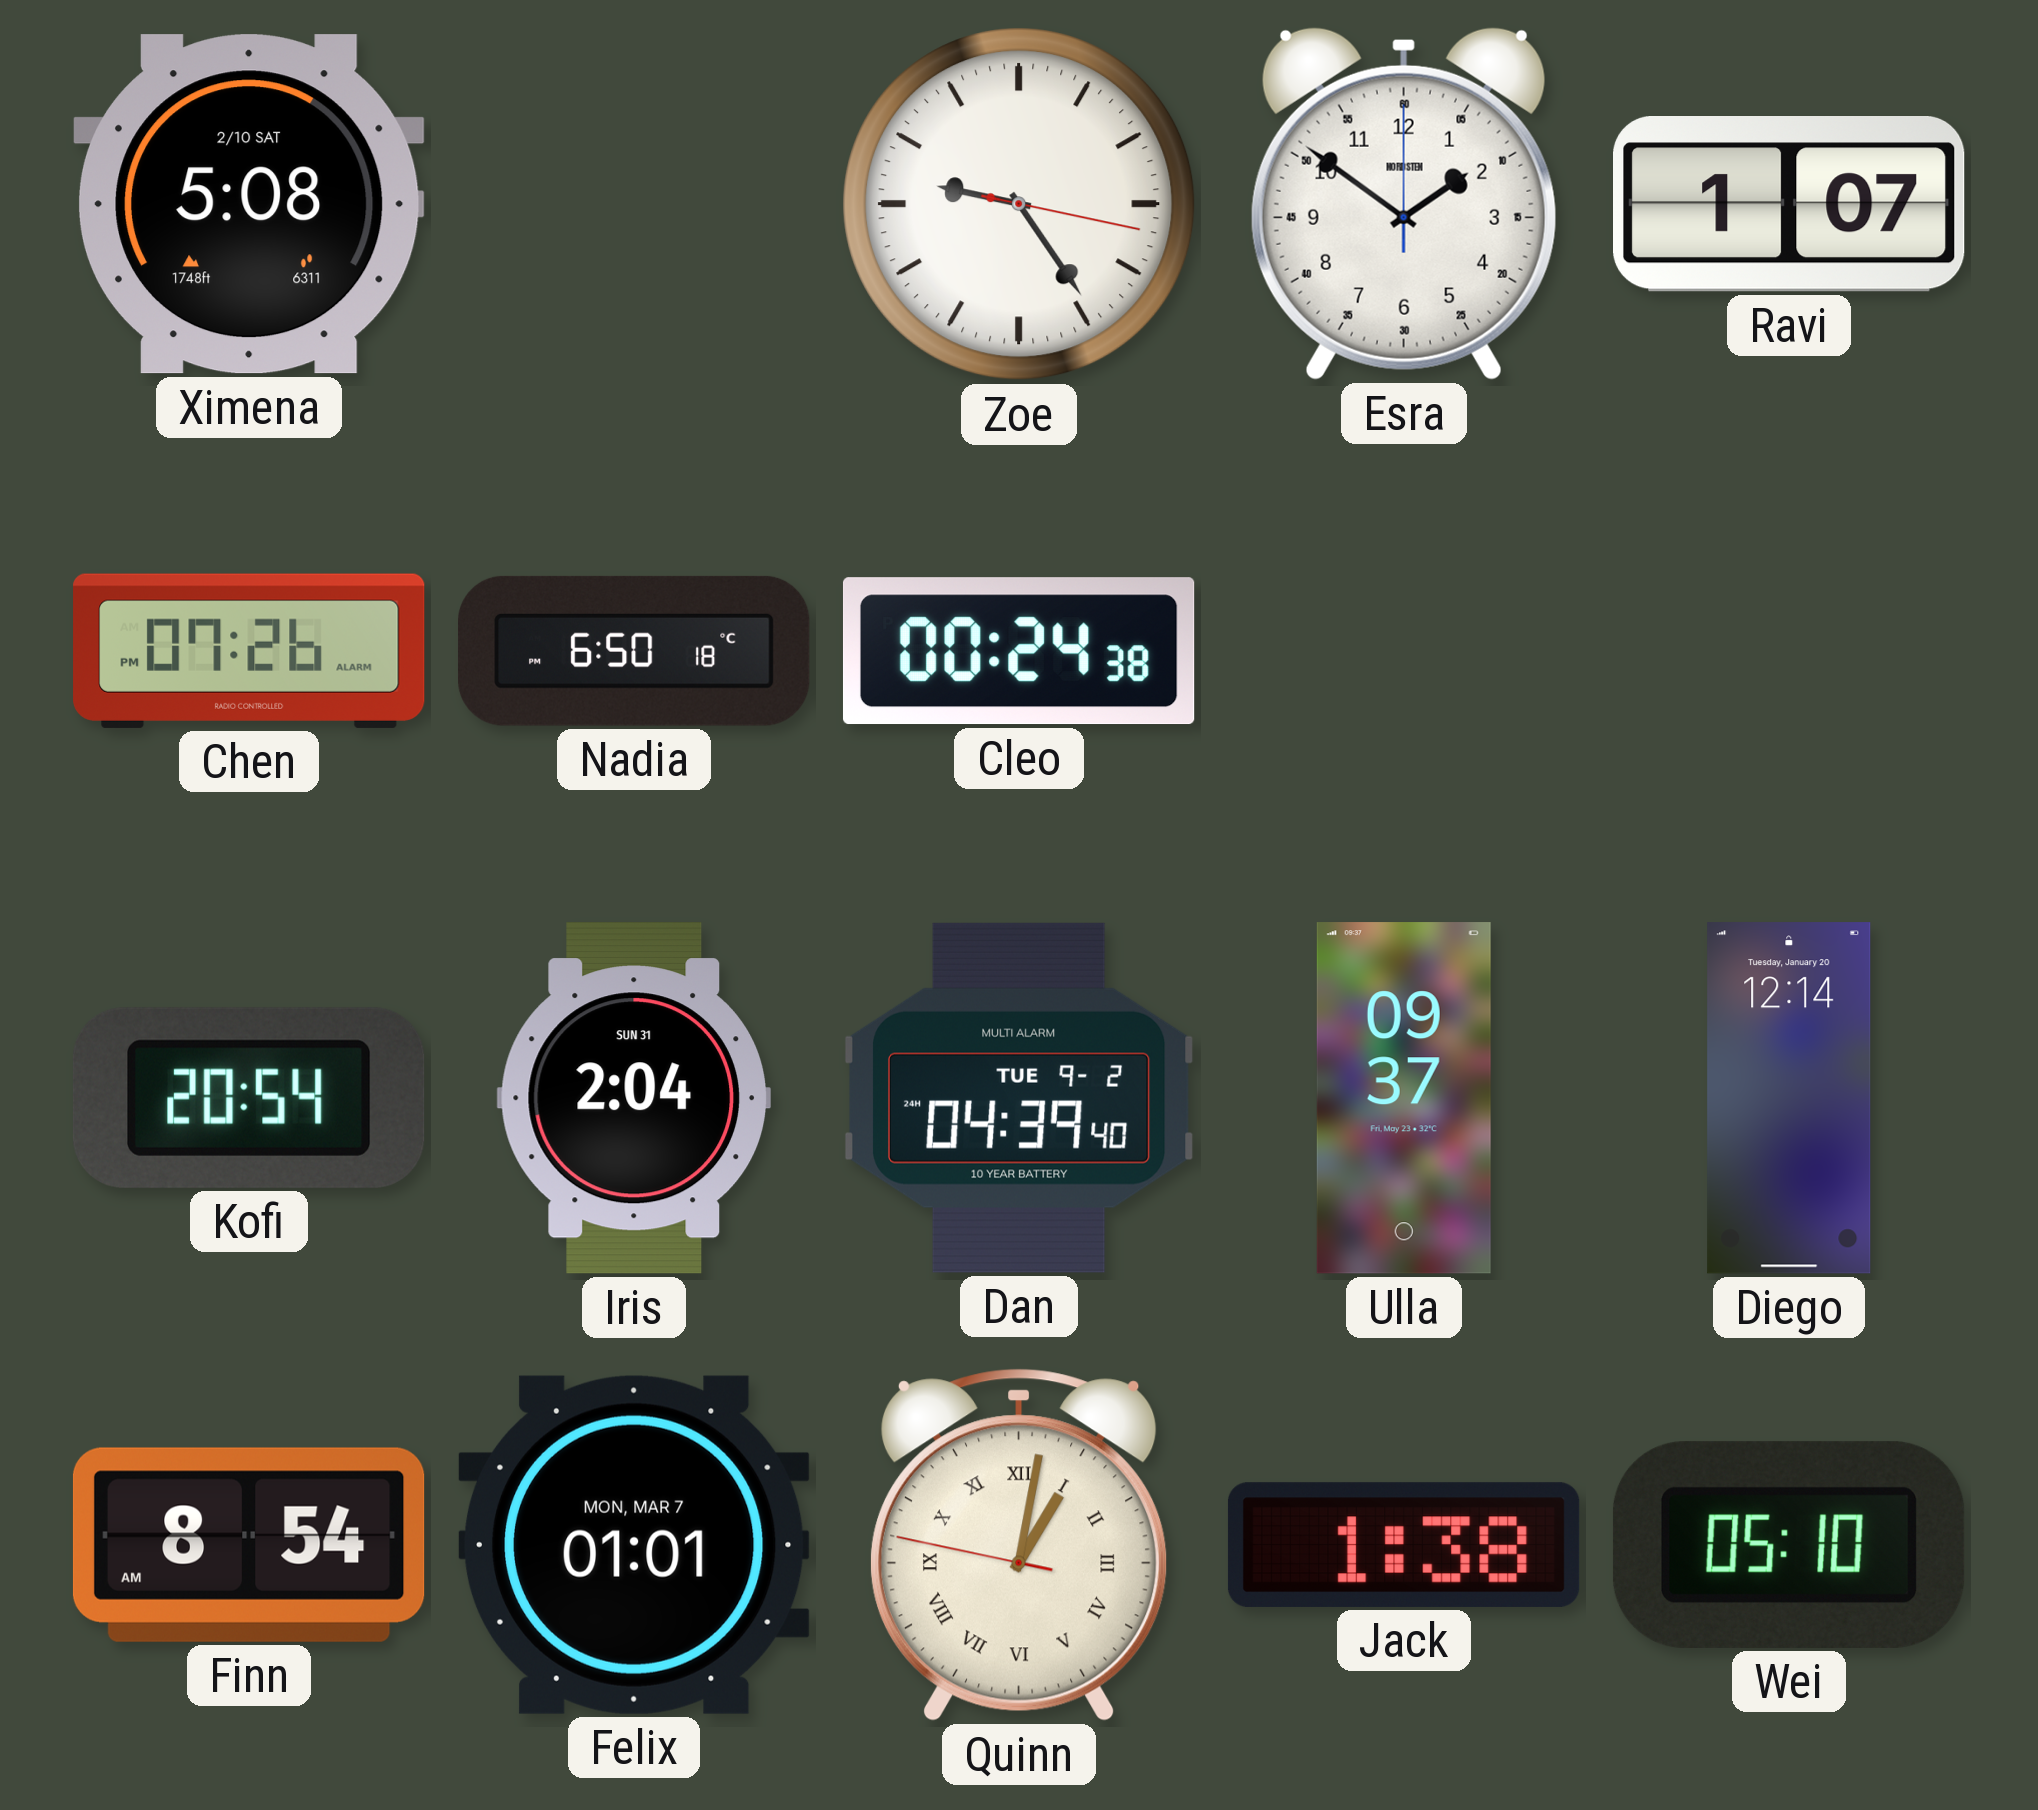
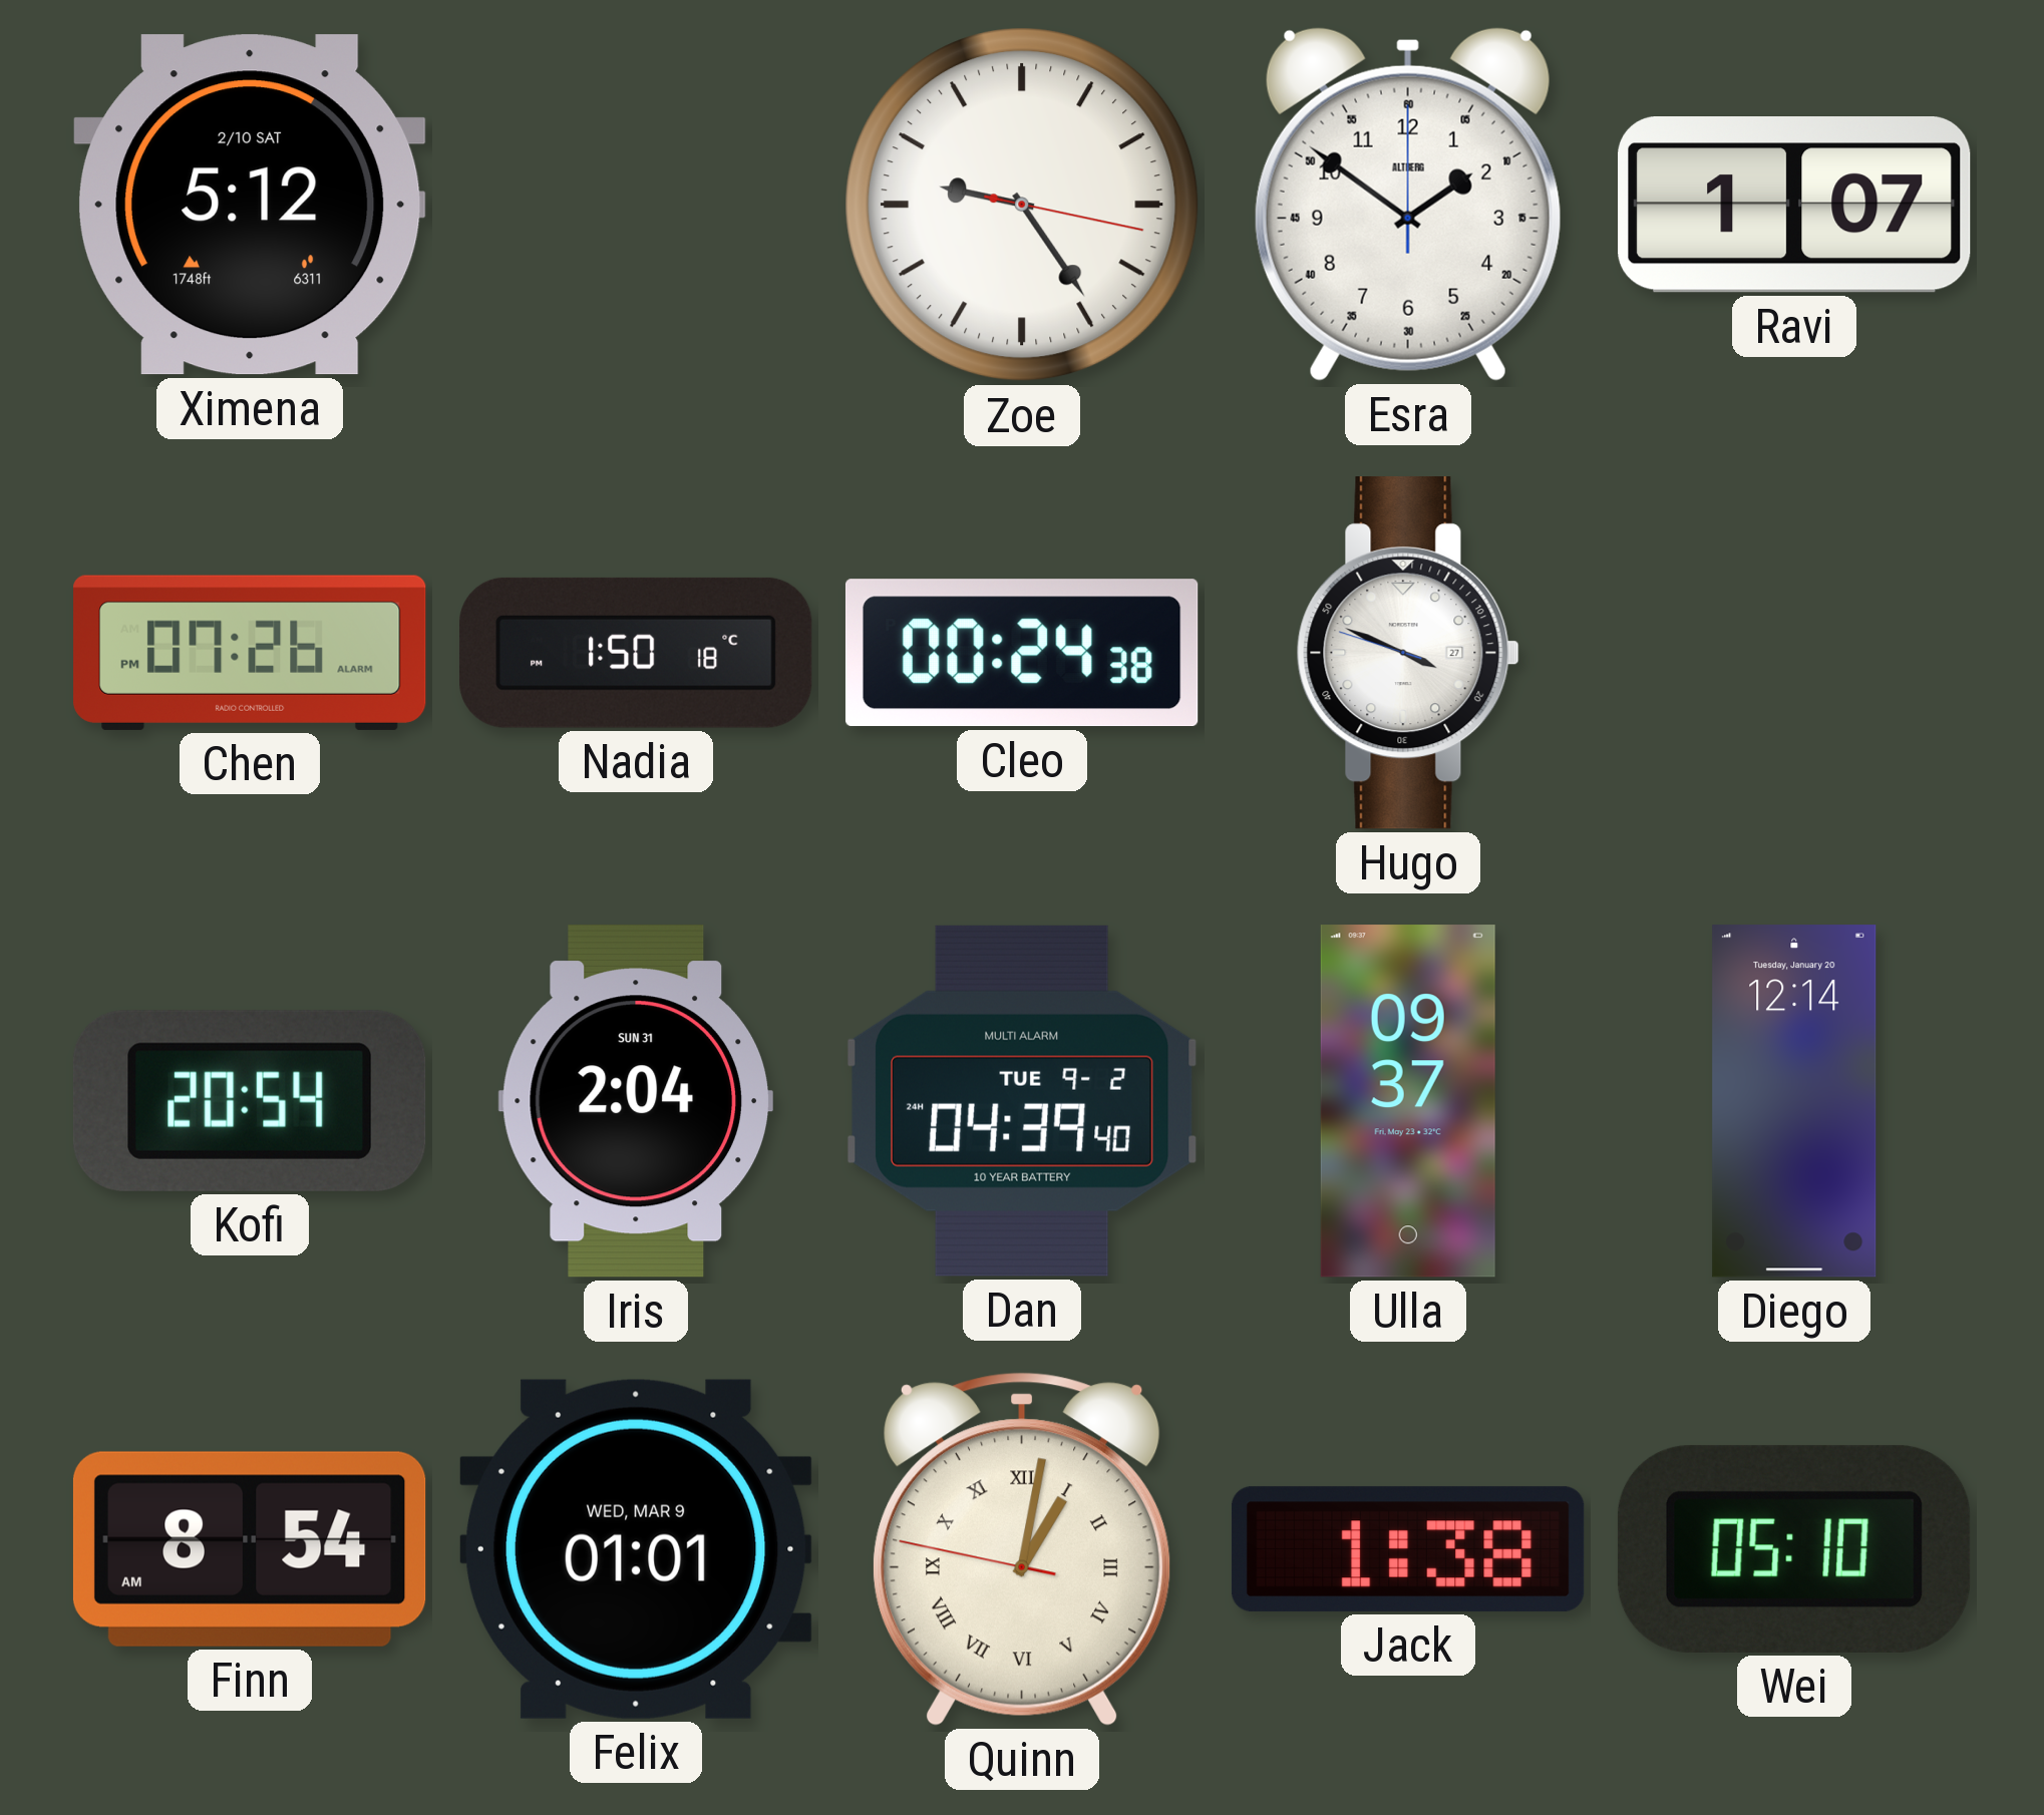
Ximena: 5:08 -> 5:12
Esra brand: NORDSTEN -> ALTBERG
Nadia: 6:50 -> 1:50
Hugo: none -> 3:48
Felix date: MON, MAR 7 -> WED, MAR 9
